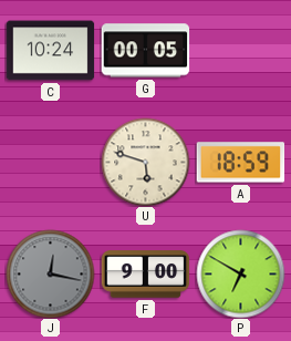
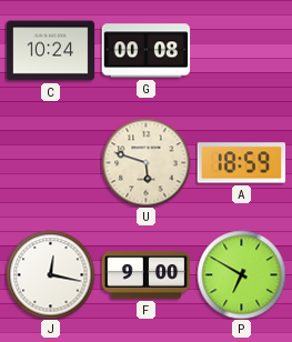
G: 00:05 -> 00:08
J dial: grey -> white
